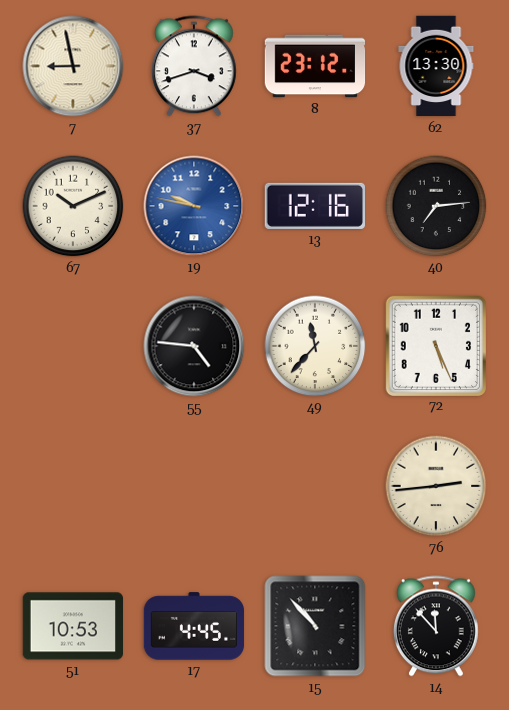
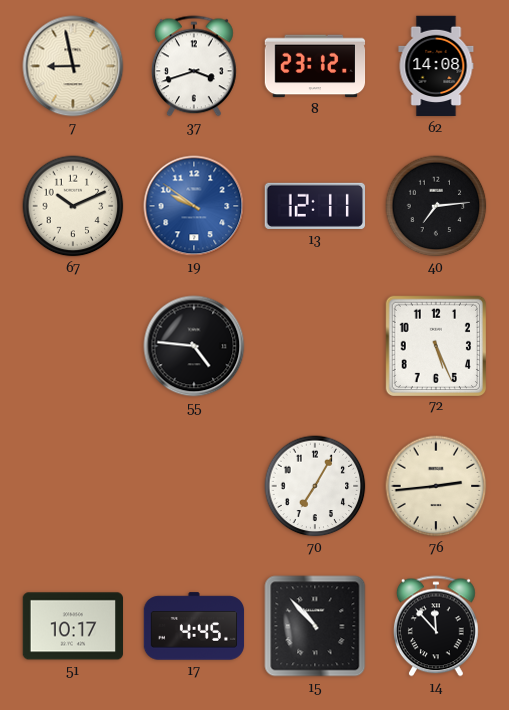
62: 13:30 -> 14:08
19: 9:47 -> 9:51
13: 12:16 -> 12:11
49: 11:37 -> none
70: none -> 7:05
51: 10:53 -> 10:17
